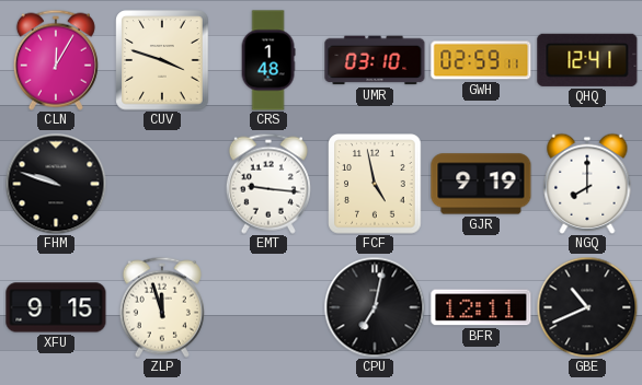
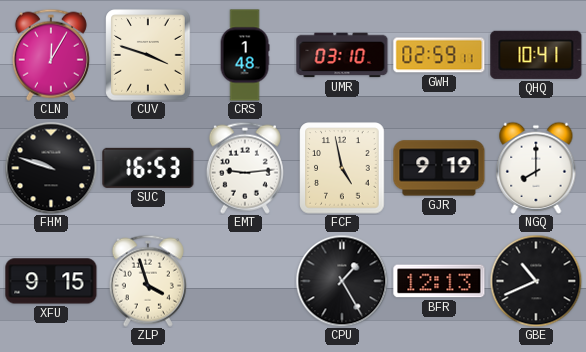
QHQ: 12:41 -> 10:41
SUC: none -> 16:53
EMT: 9:16 -> 9:14
ZLP: 11:57 -> 3:57
CPU: 7:02 -> 1:25
BFR: 12:11 -> 12:13
